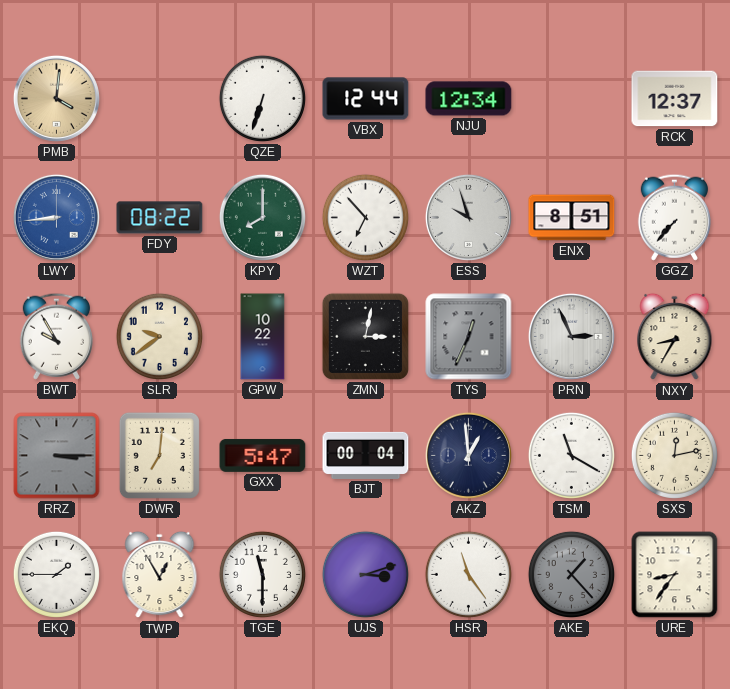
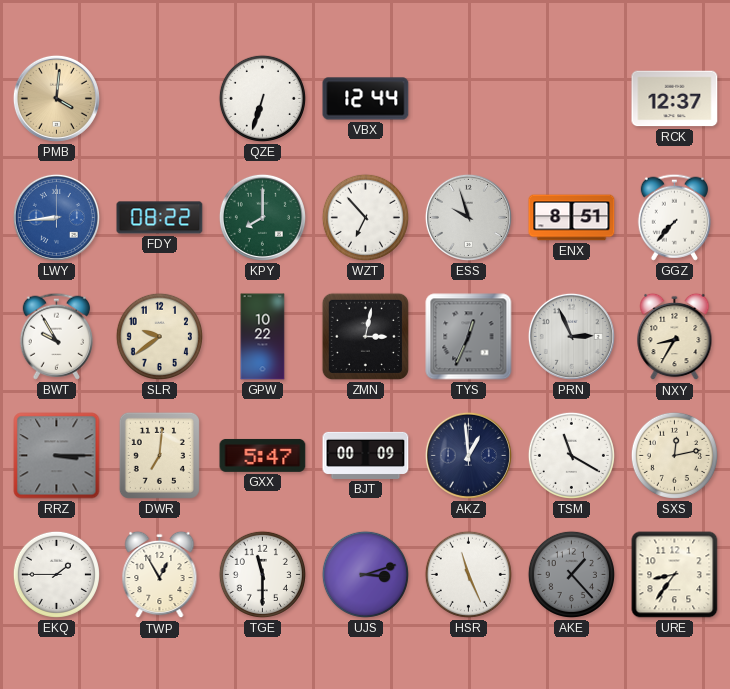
NJU: 12:34 -> none
BJT: 00:04 -> 00:09
HSR: 11:24 -> 11:26
